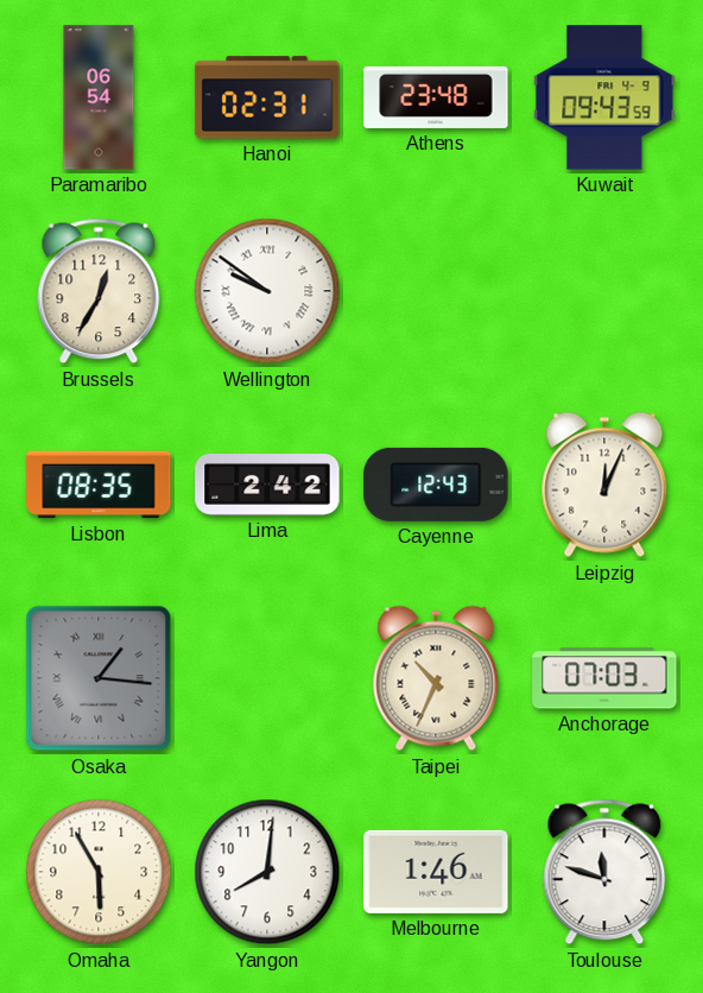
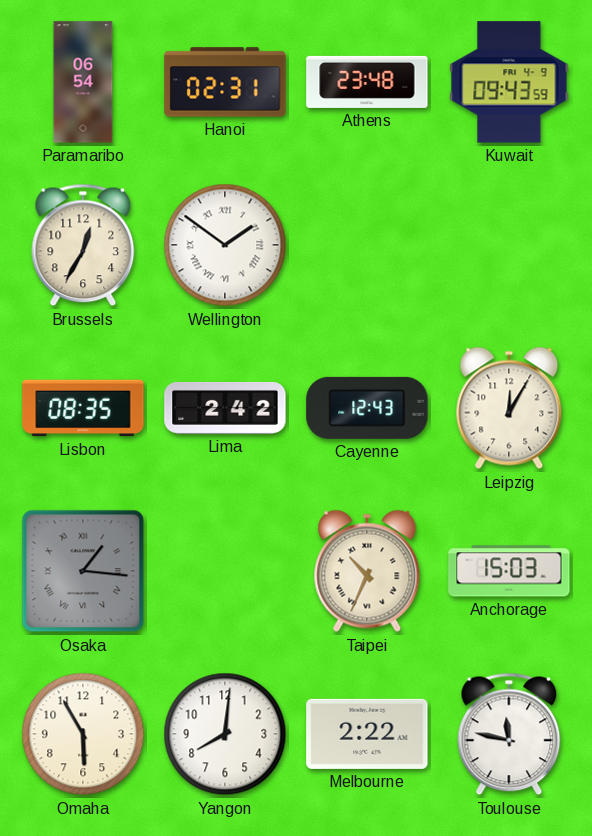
Wellington: 9:51 -> 1:51
Leipzig: 12:04 -> 12:05
Anchorage: 07:03 -> 15:03
Melbourne: 1:46 -> 2:22
Toulouse: 11:48 -> 11:47
